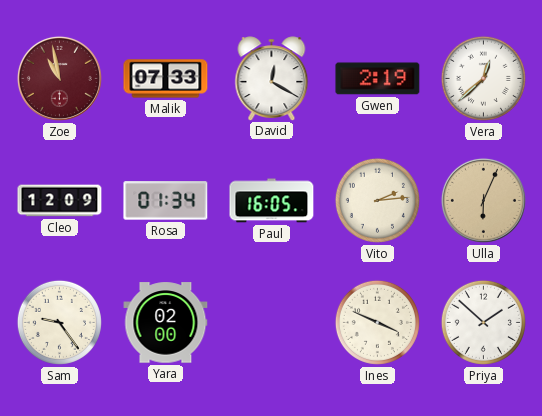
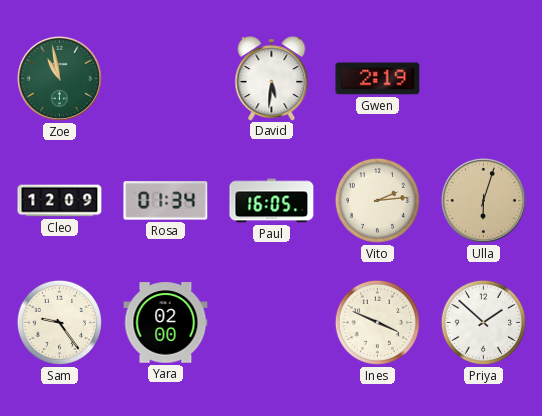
Zoe dial: burgundy -> green
Malik: 07:33 -> none
David: 12:20 -> 5:31
Vera: 12:38 -> none
Ulla: 6:04 -> 6:03
